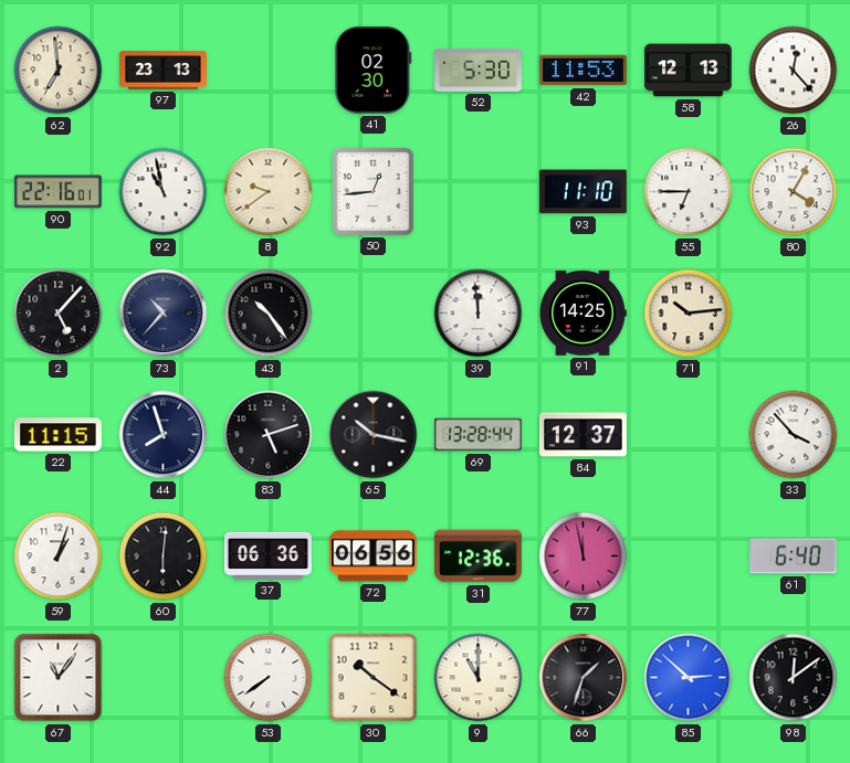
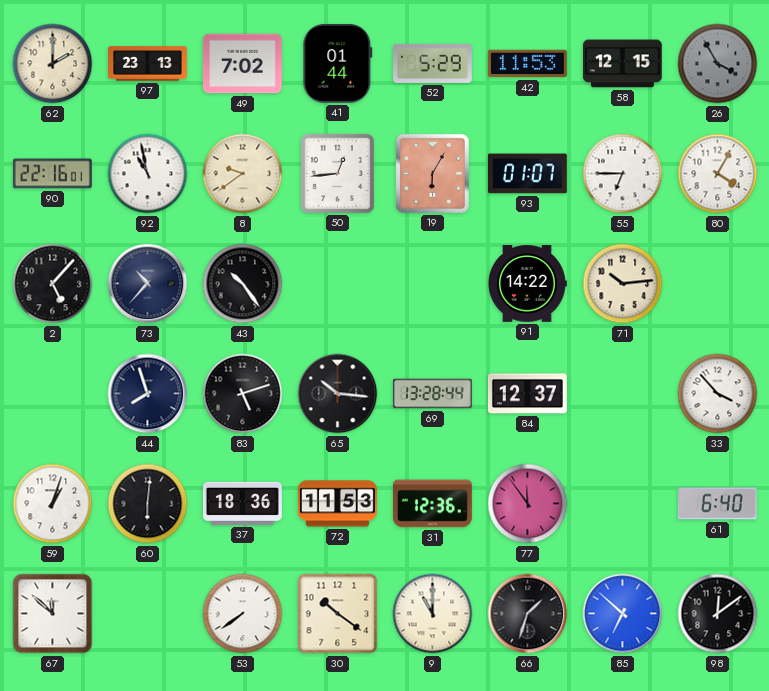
62: 6:59 -> 2:00
49: none -> 7:02
41: 02:30 -> 01:44
52: 5:30 -> 5:29
58: 12:13 -> 12:15
26: 12:23 -> 3:55
26 dial: white -> grey
19: none -> 6:05
93: 11:10 -> 01:07
39: 11:59 -> none
91: 14:25 -> 14:22
22: 11:15 -> none
65: 10:17 -> 10:16
37: 06:36 -> 18:36
72: 06:56 -> 11:53
77: 11:58 -> 11:54
67: 11:06 -> 11:52
85: 2:52 -> 6:52
